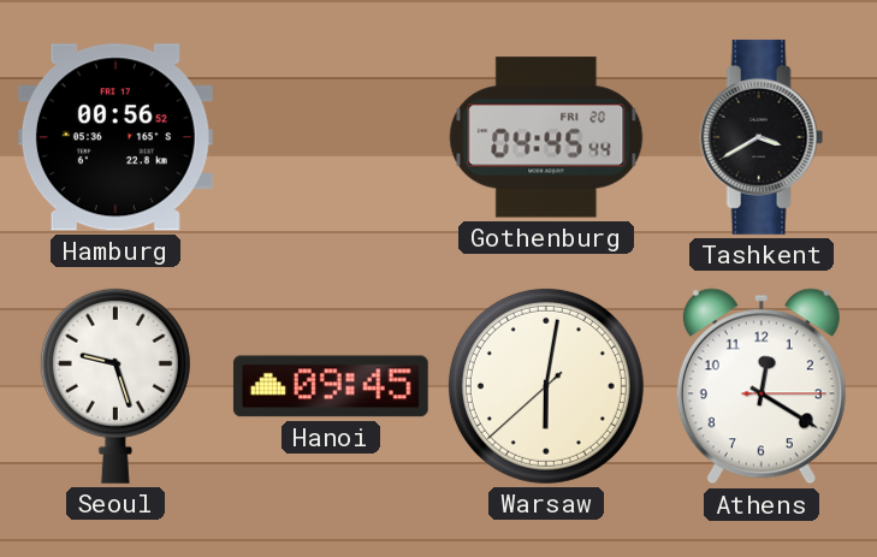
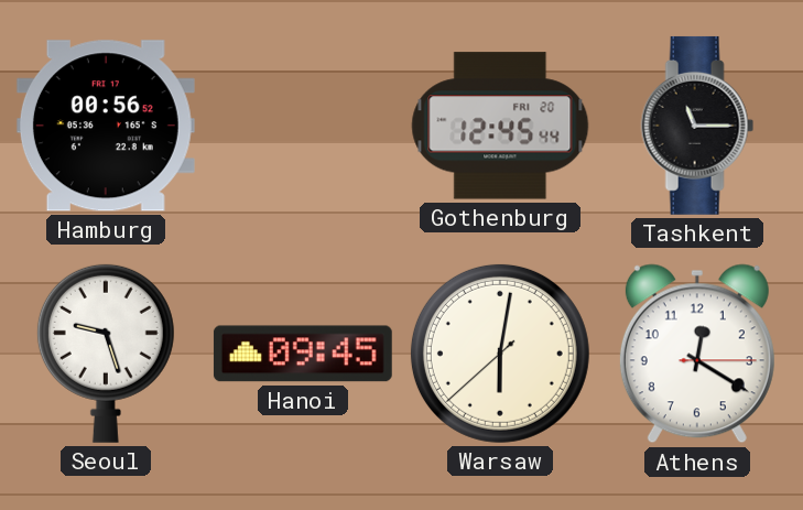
Gothenburg: 04:45 -> 12:45
Tashkent: 3:40 -> 11:15
